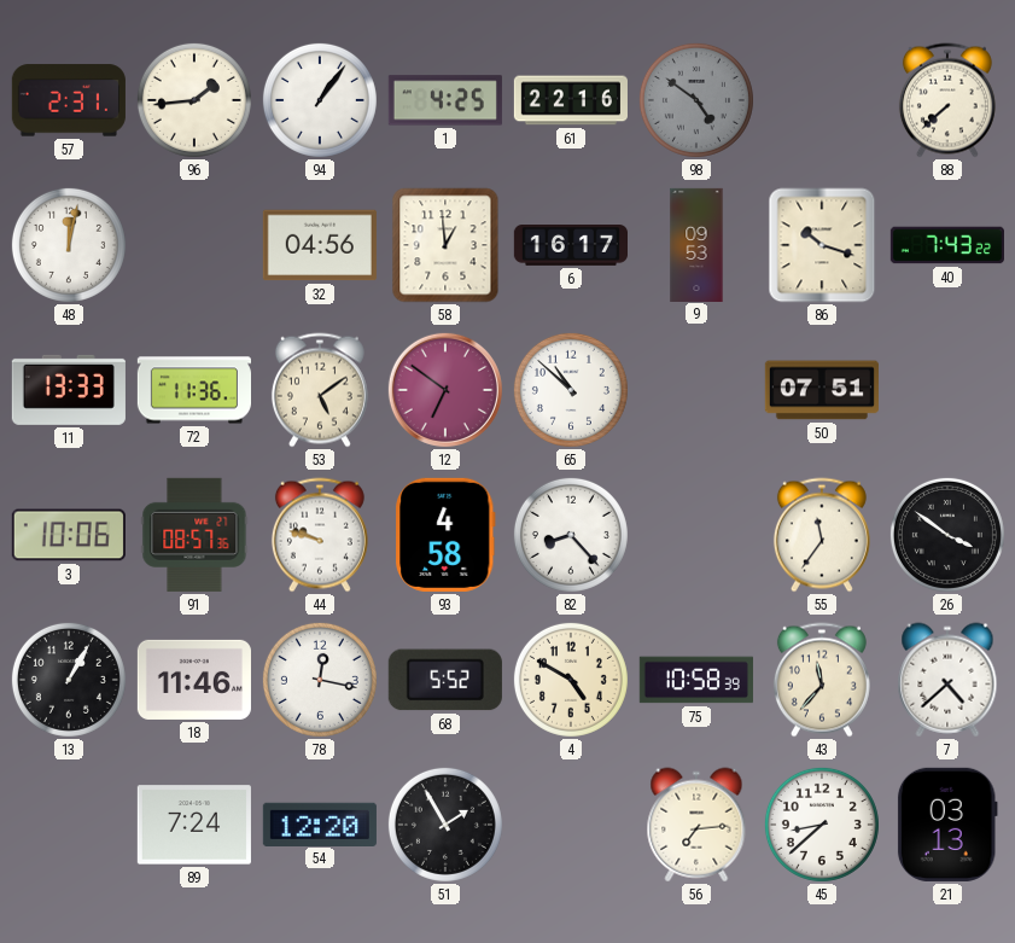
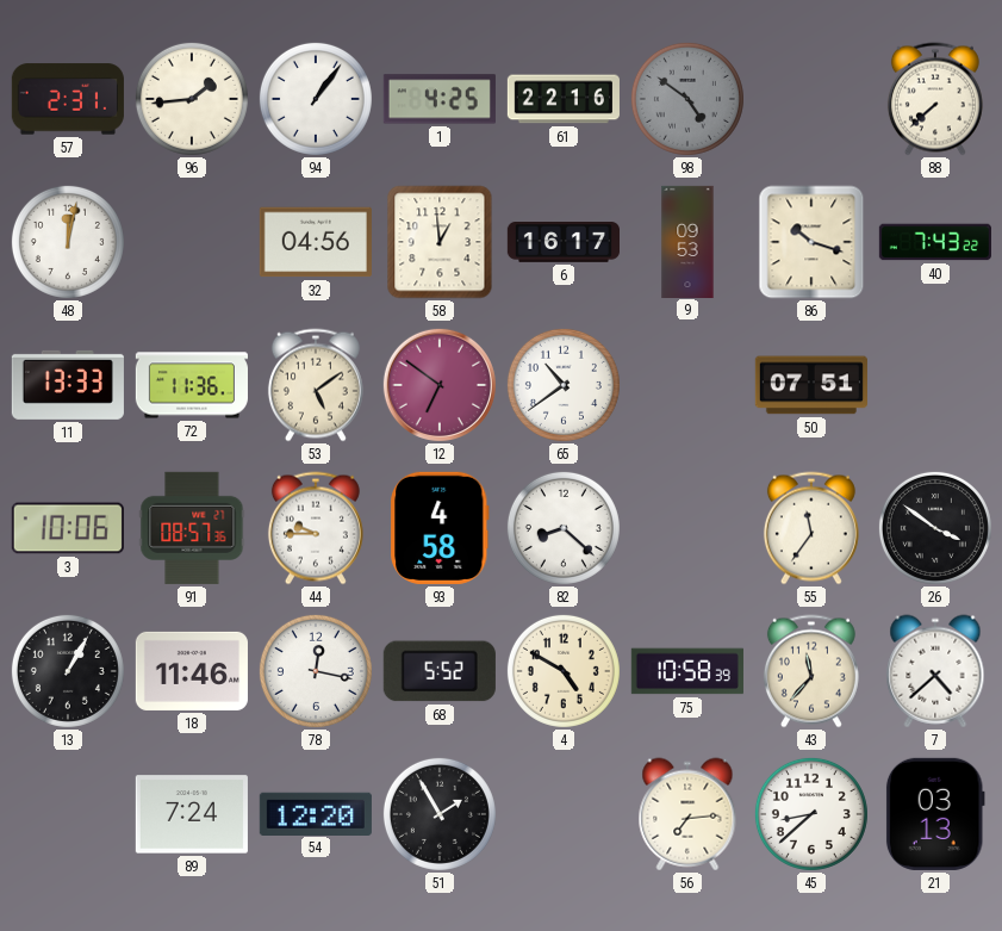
65: 10:52 -> 10:39
44: 9:48 -> 9:45
82: 8:23 -> 8:22
